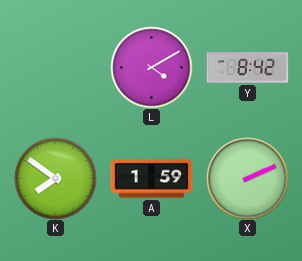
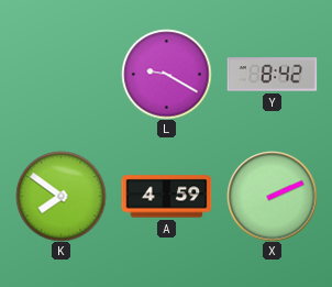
L: 4:10 -> 9:20
A: 1:59 -> 4:59
